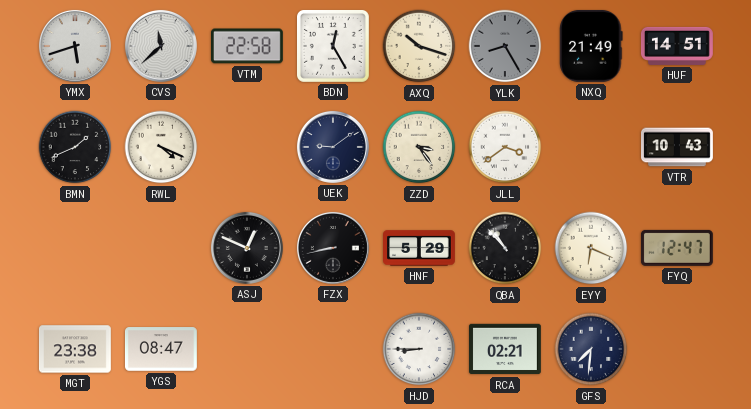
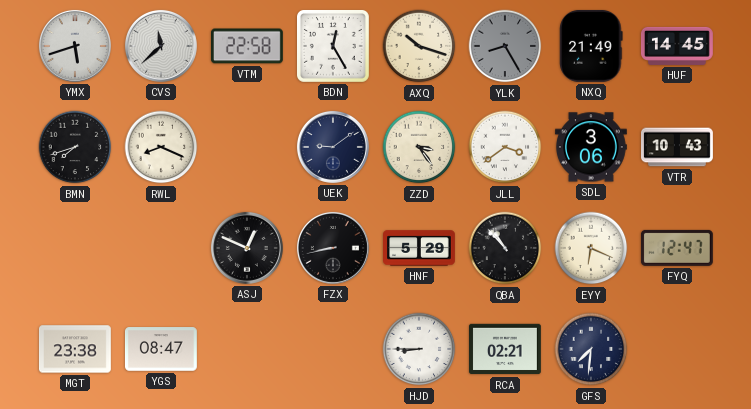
HUF: 14:51 -> 14:45
BMN: 1:41 -> 7:42
RWL: 4:19 -> 8:19
SDL: none -> 3:06
